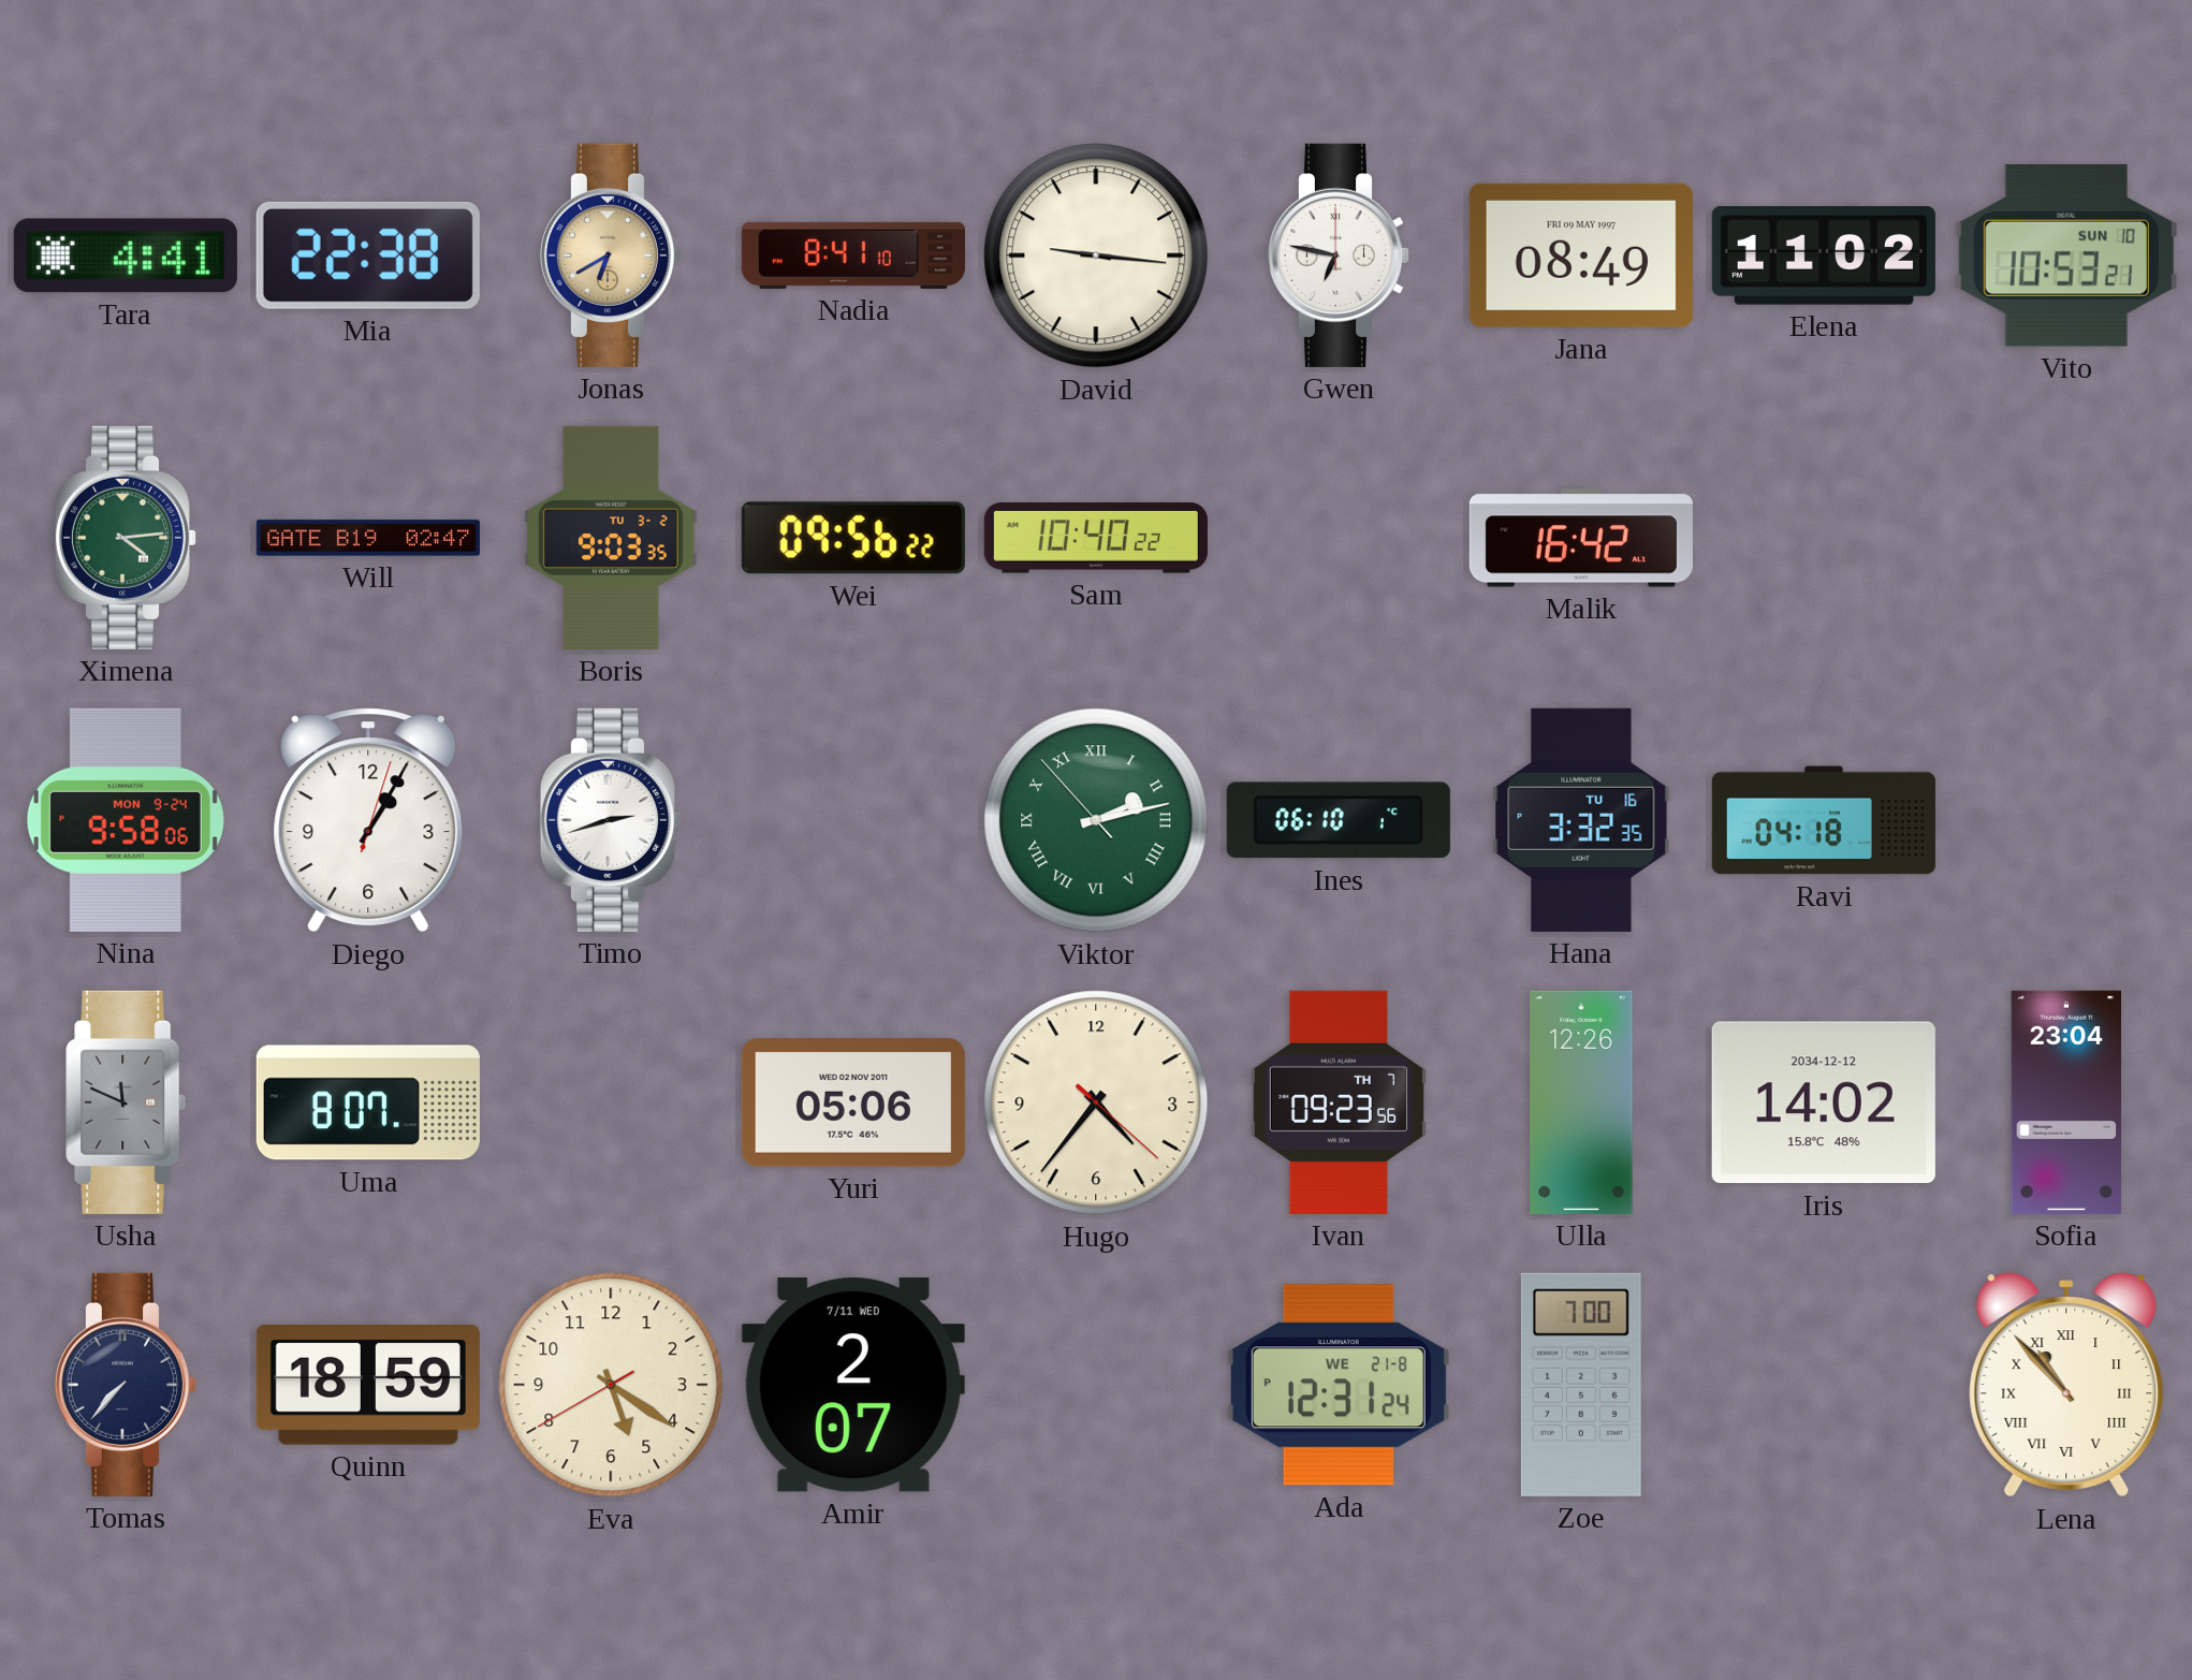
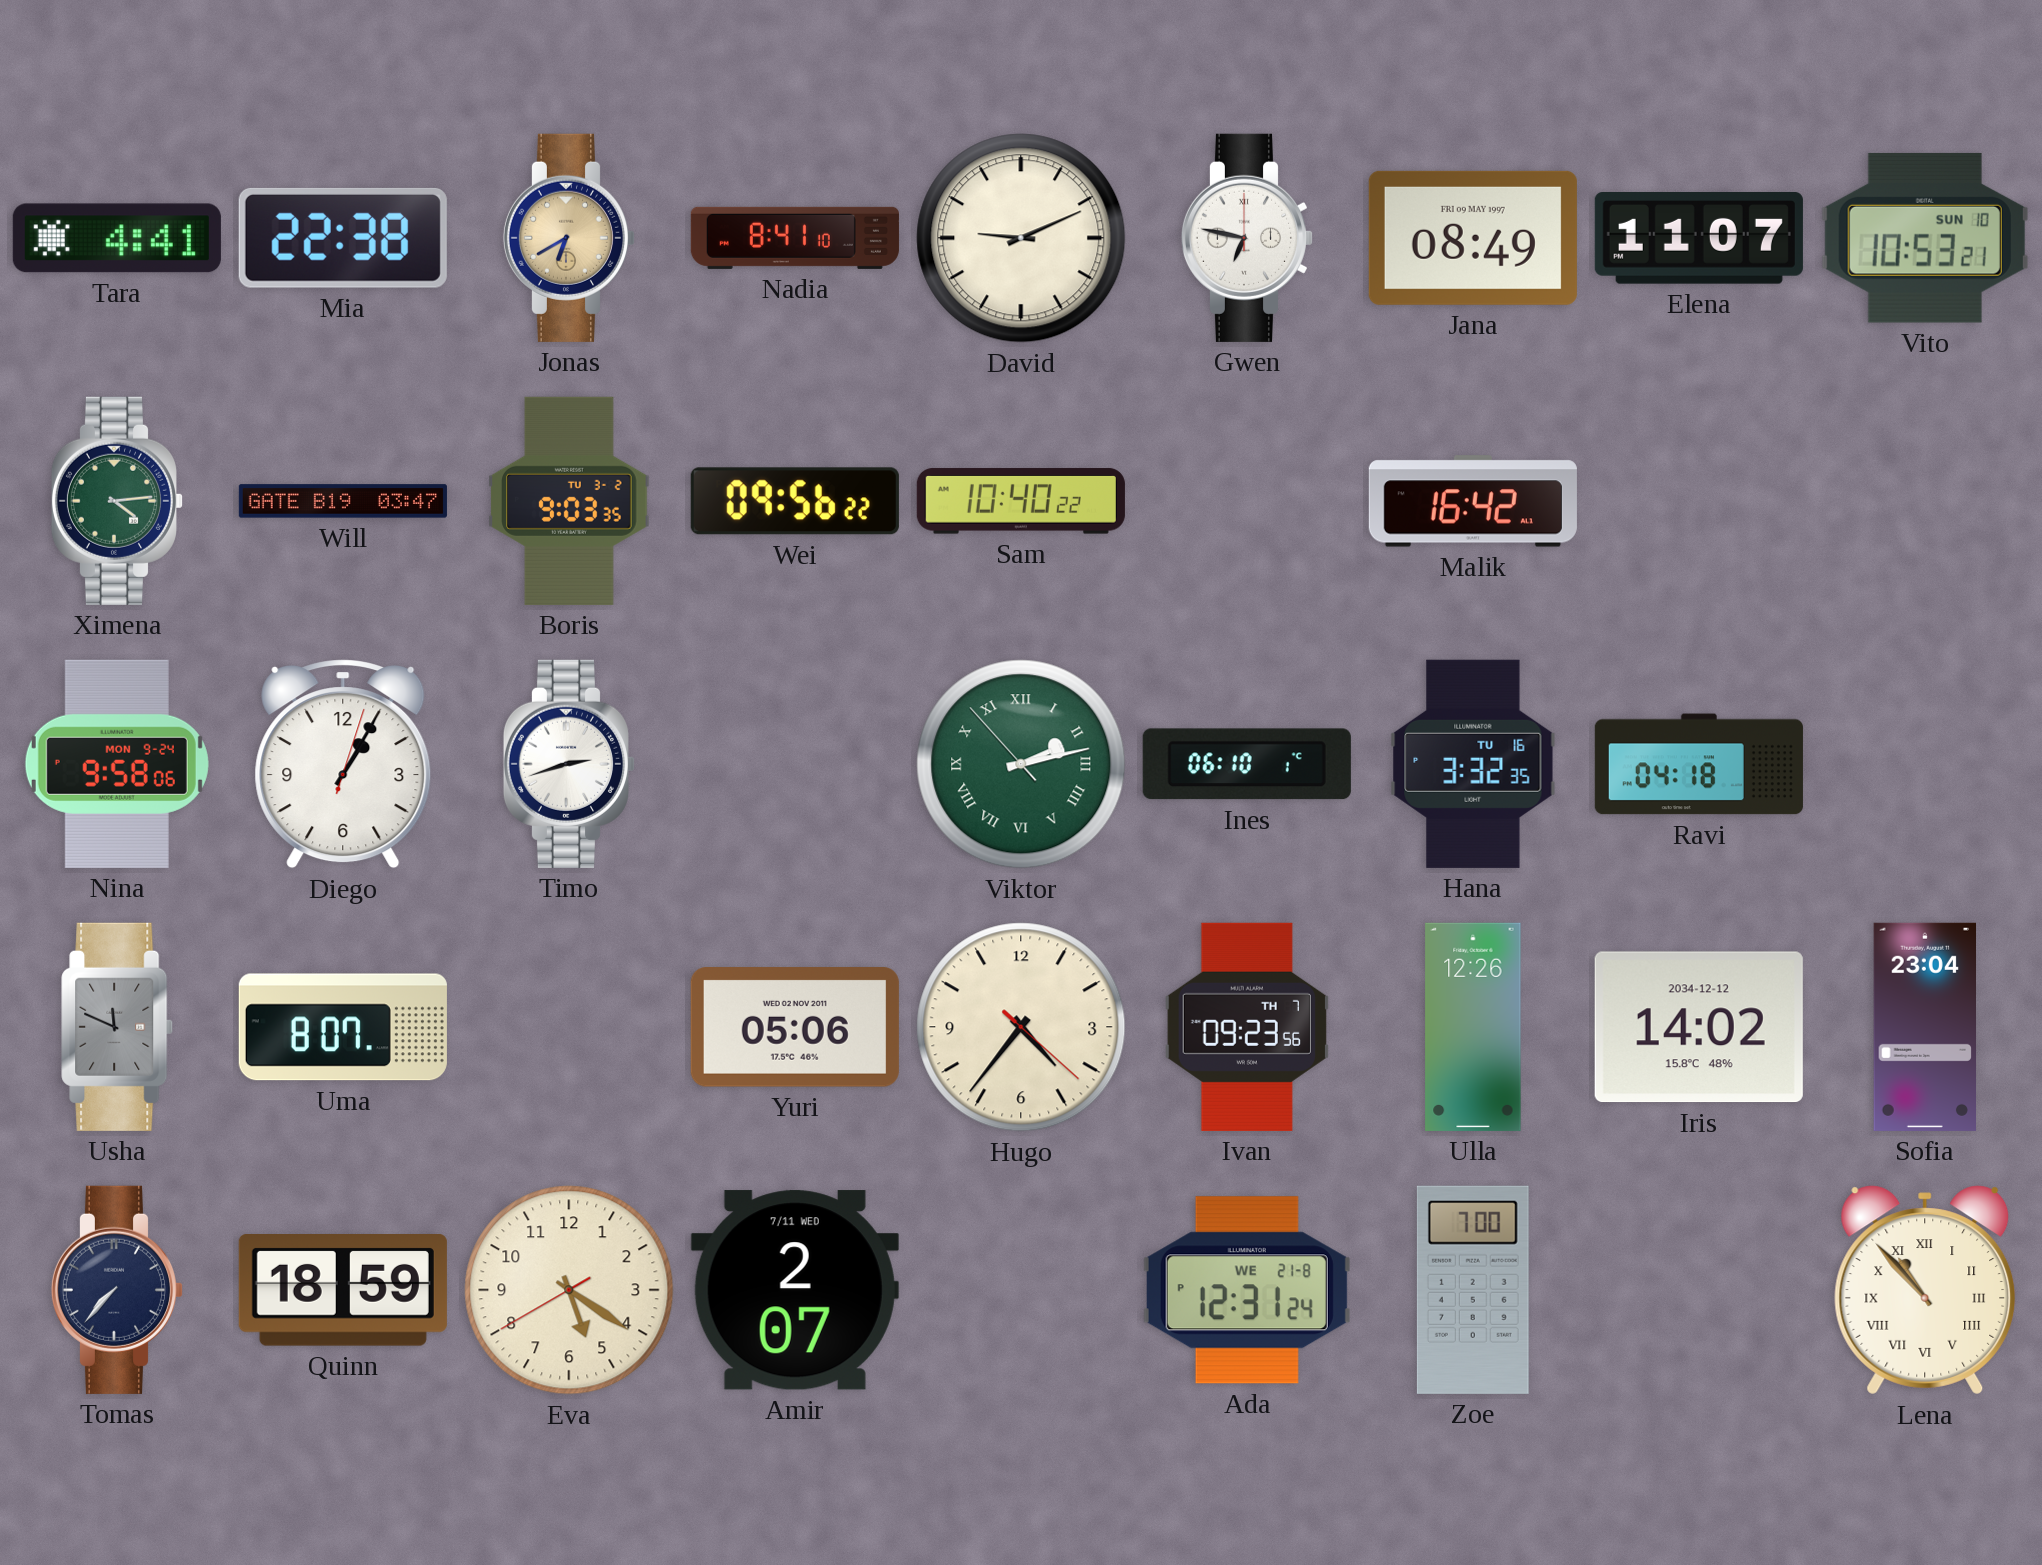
David: 9:16 -> 9:11
Elena: 11:02 -> 11:07
Will: 02:47 -> 03:47
